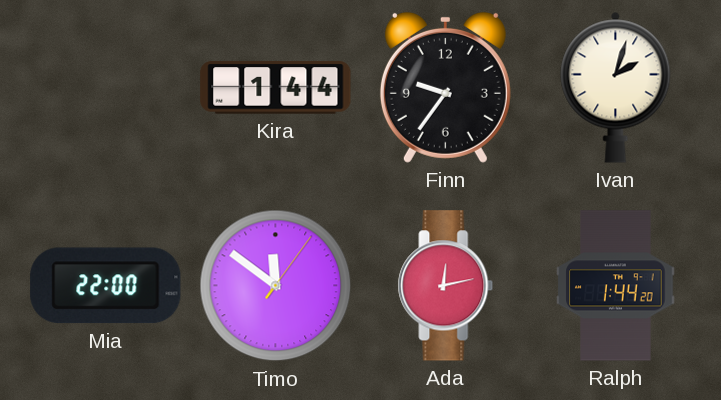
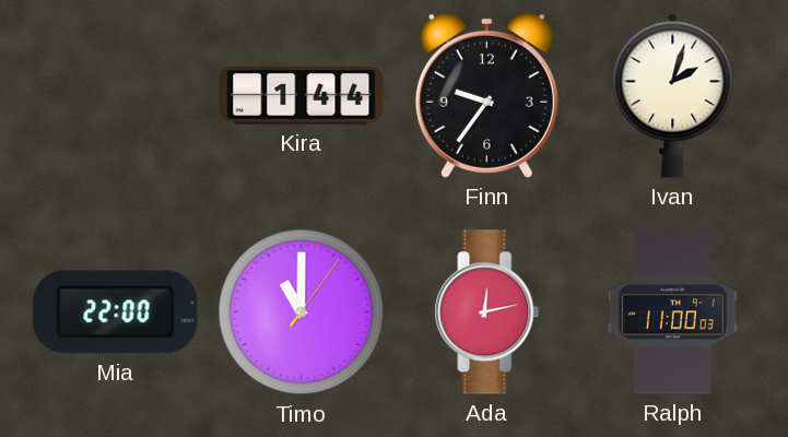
Timo: 11:51 -> 11:00
Ralph: 1:44 -> 11:00
